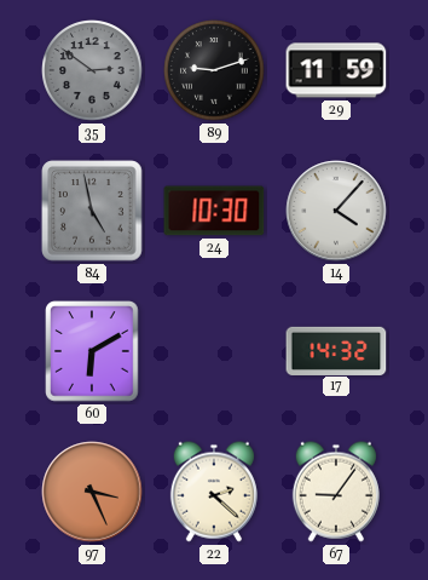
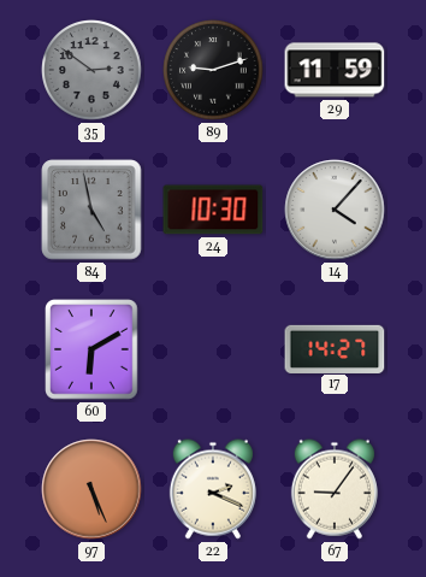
17: 14:32 -> 14:27
97: 3:26 -> 5:26
22: 2:22 -> 2:19
